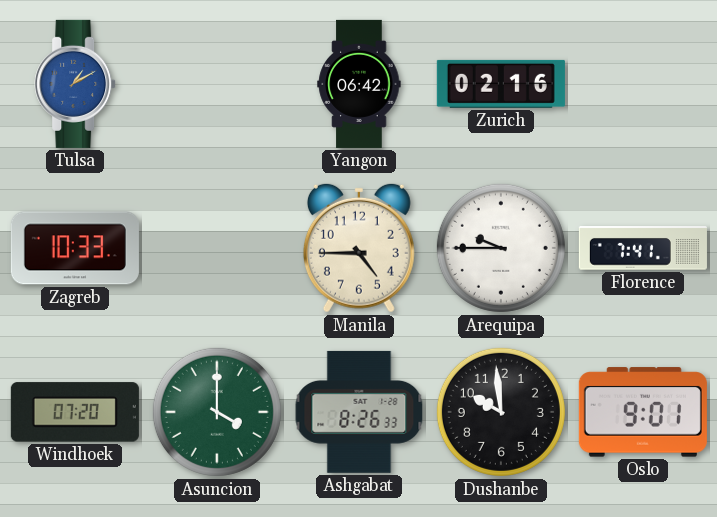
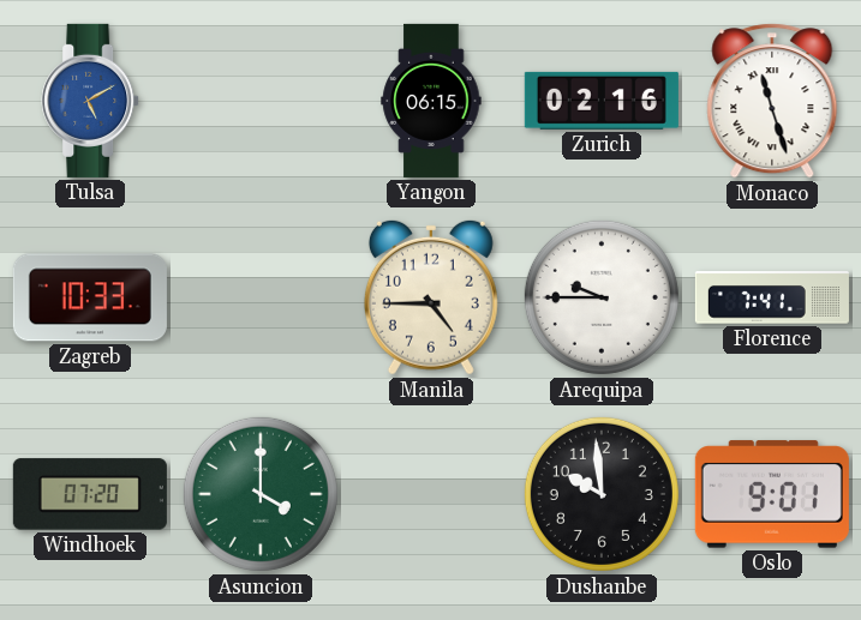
Tulsa: 1:10 -> 5:10
Yangon: 06:42 -> 06:15
Monaco: none -> 11:27
Ashgabat: 8:26 -> none
